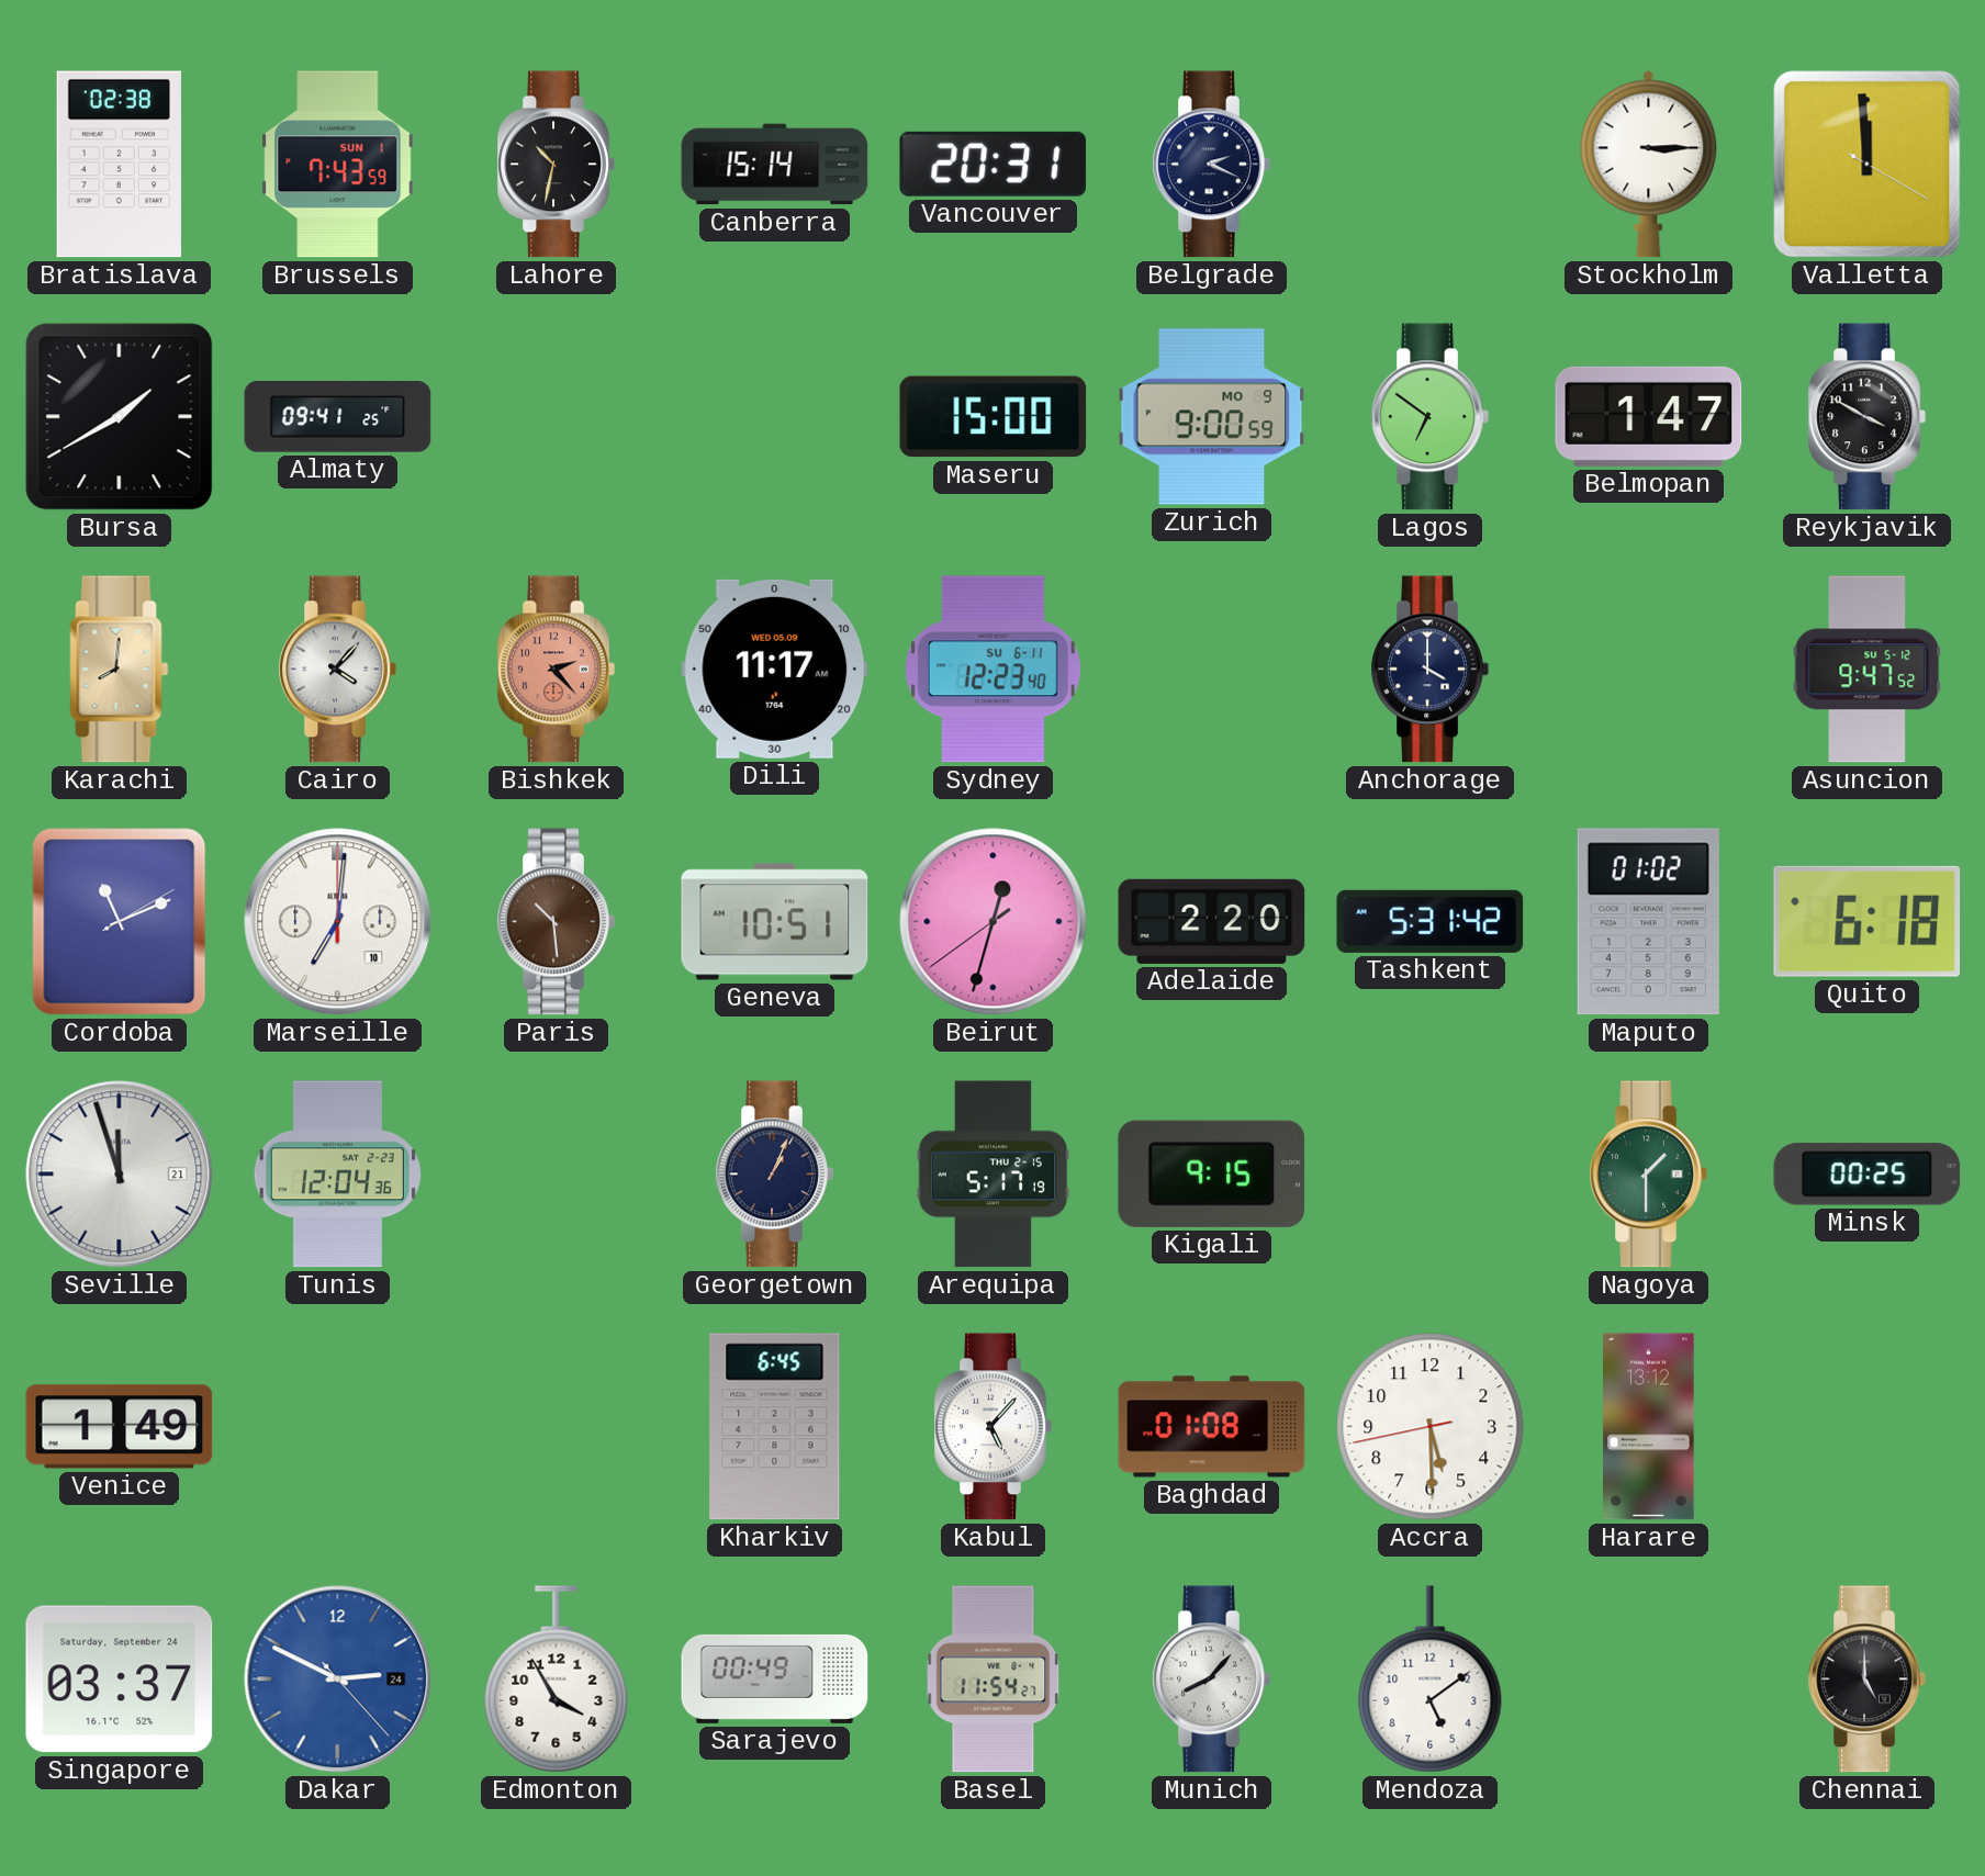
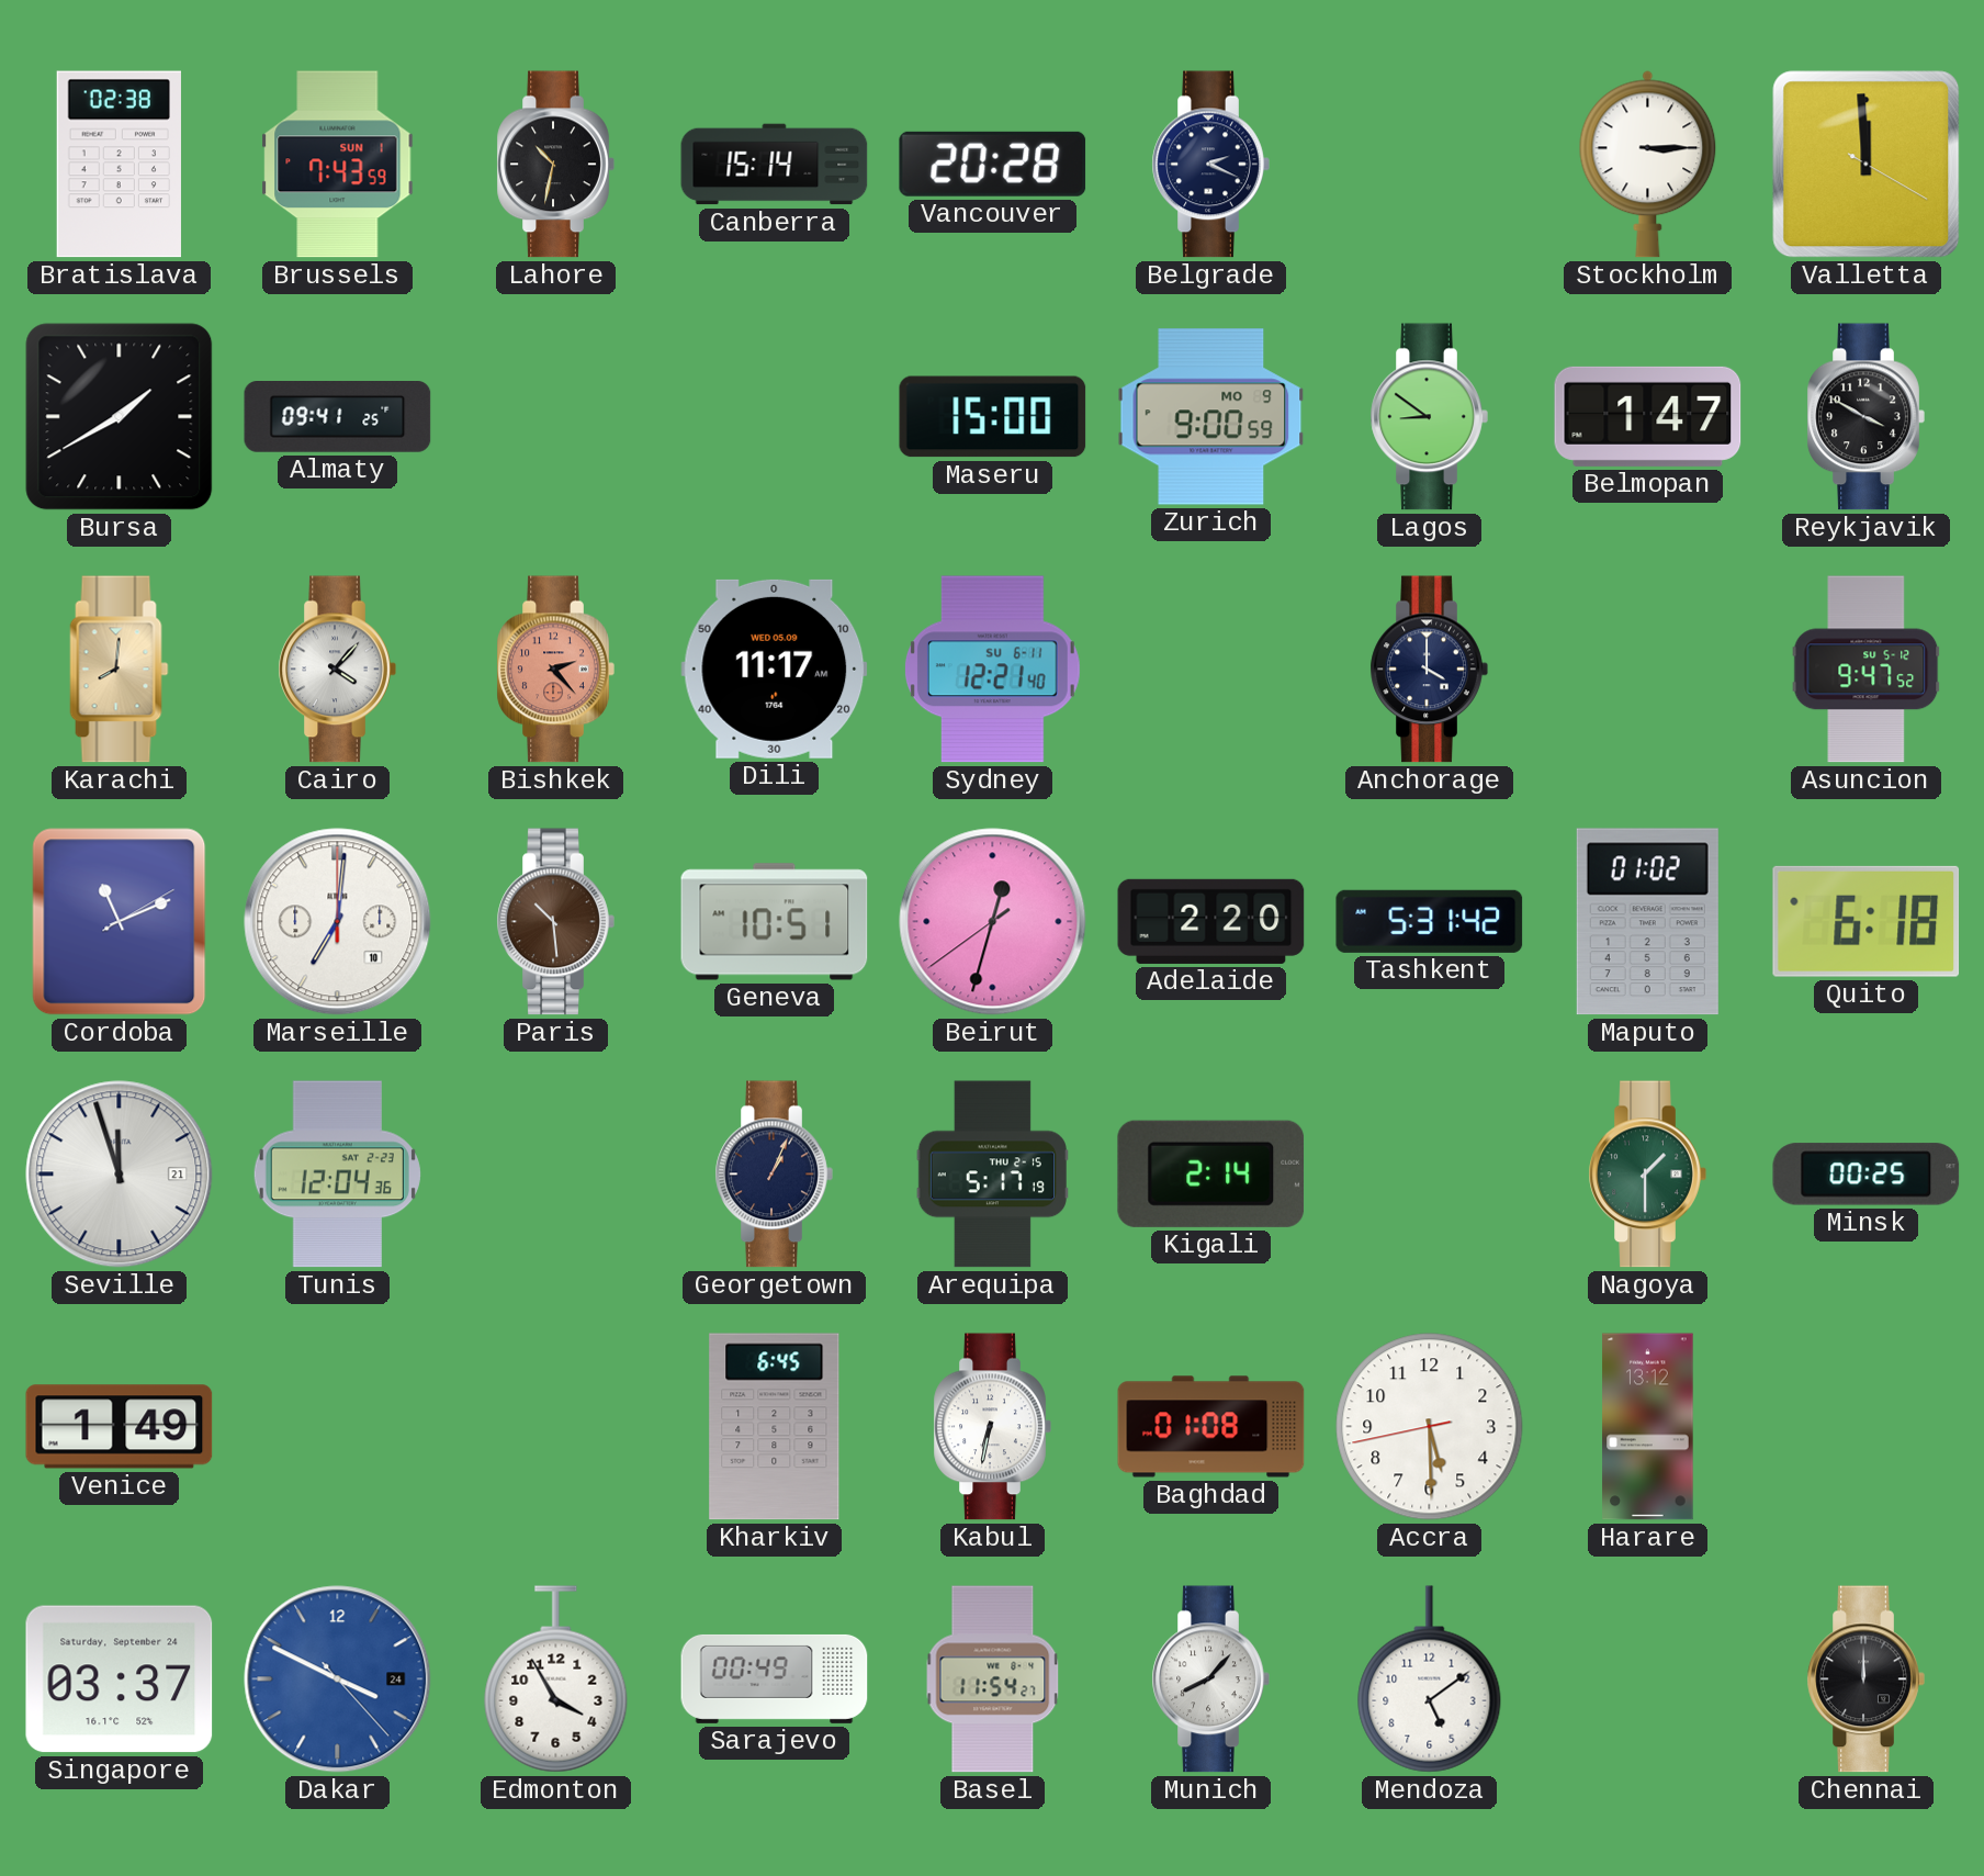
Vancouver: 20:31 -> 20:28
Lagos: 6:51 -> 8:51
Sydney: 12:23 -> 12:21
Kigali: 9:15 -> 2:14
Kabul: 5:07 -> 6:32
Dakar: 2:49 -> 3:49
Chennai: 5:00 -> 12:00
